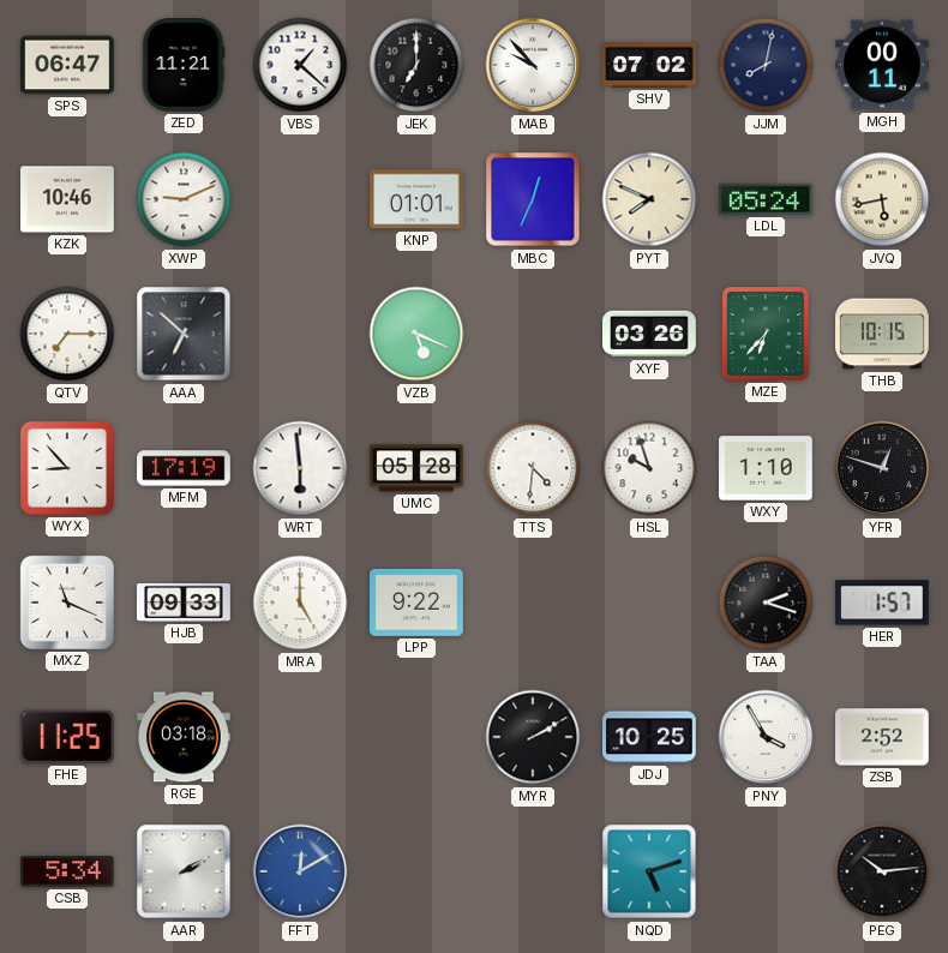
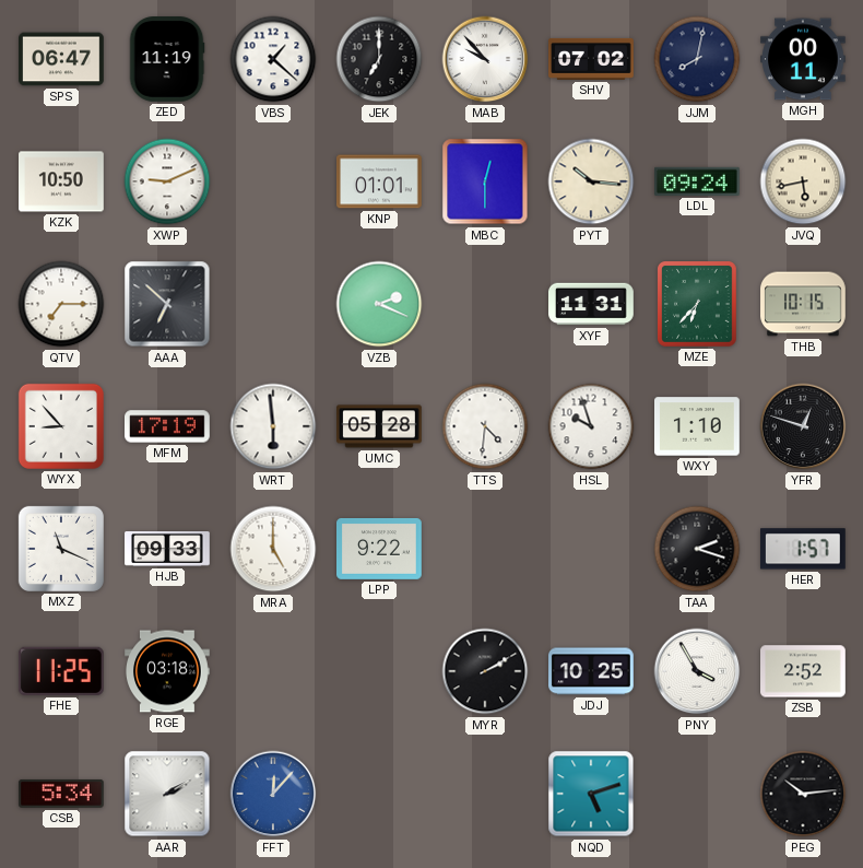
ZED: 11:21 -> 11:19
KZK: 10:46 -> 10:50
MBC: 12:34 -> 12:30
PYT: 7:49 -> 10:16
LDL: 05:24 -> 09:24
VZB: 5:19 -> 2:19
XYF: 03:26 -> 11:31
FFT: 12:10 -> 12:07
